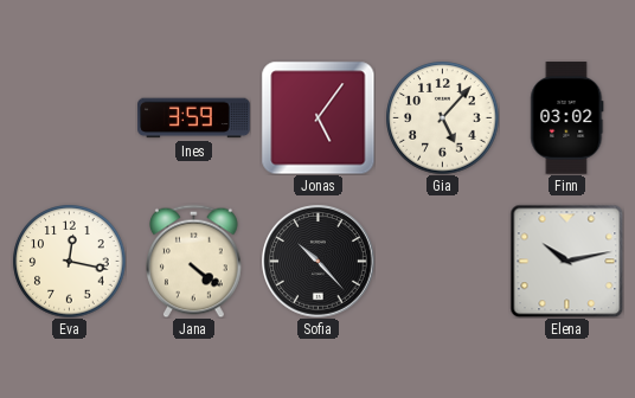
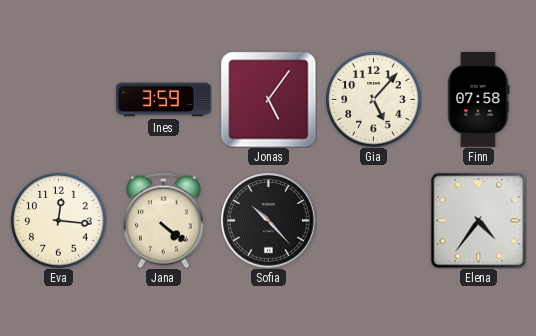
Finn: 03:02 -> 07:58
Eva: 12:17 -> 12:16
Elena: 10:13 -> 4:36
